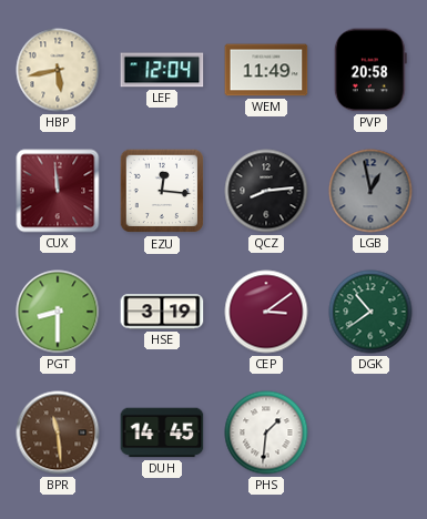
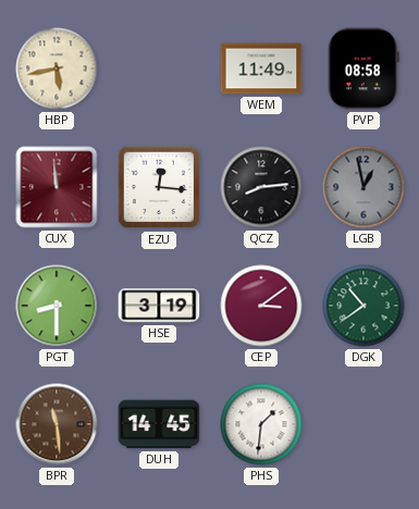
LEF: 12:04 -> none
PVP: 20:58 -> 08:58
